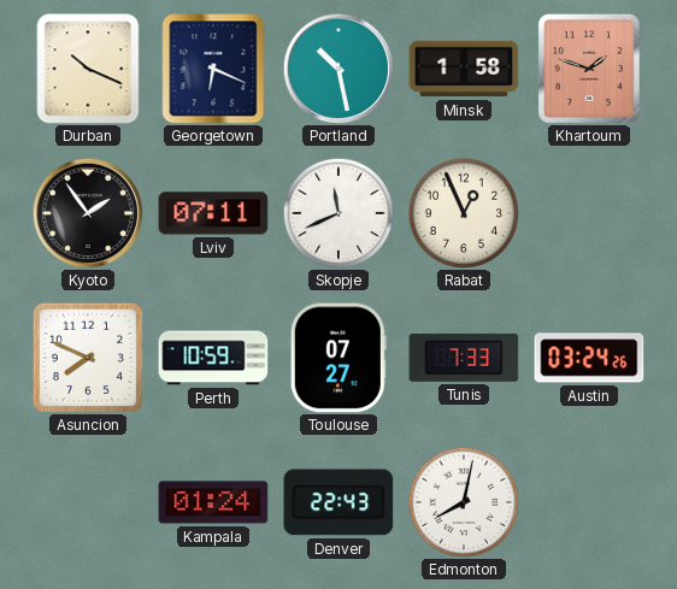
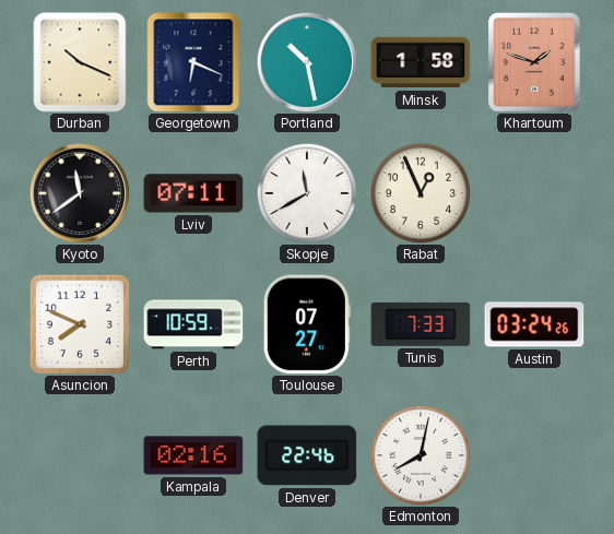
Kyoto: 1:54 -> 11:39
Skopje: 11:41 -> 11:40
Kampala: 01:24 -> 02:16
Denver: 22:43 -> 22:46
